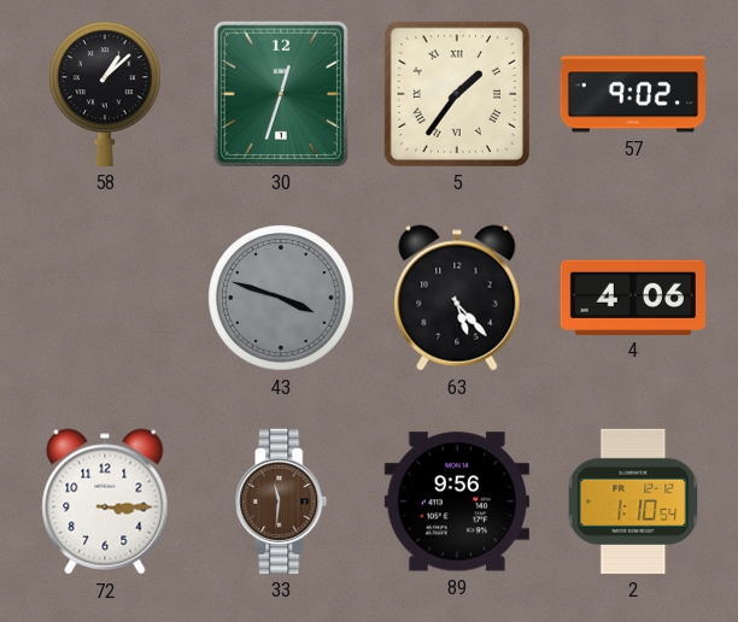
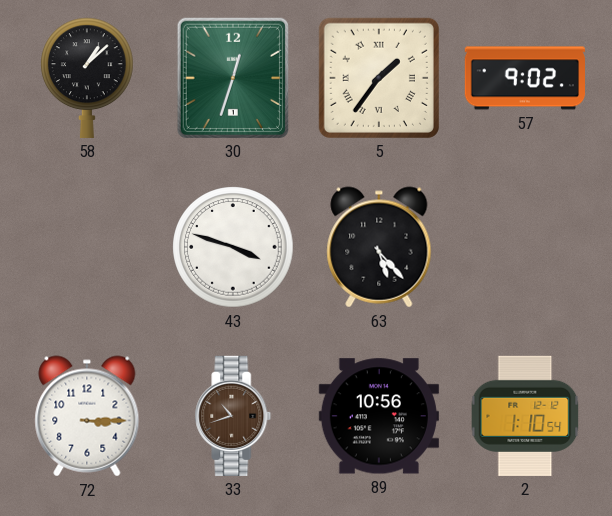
43 dial: grey -> white
4: 4:06 -> none
33: 11:31 -> 10:42
89: 9:56 -> 10:56
